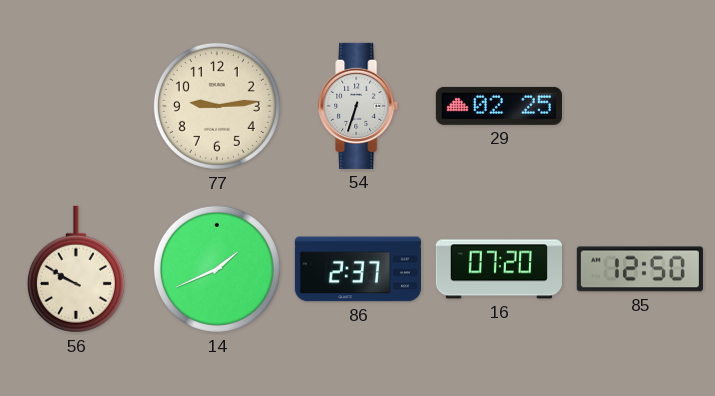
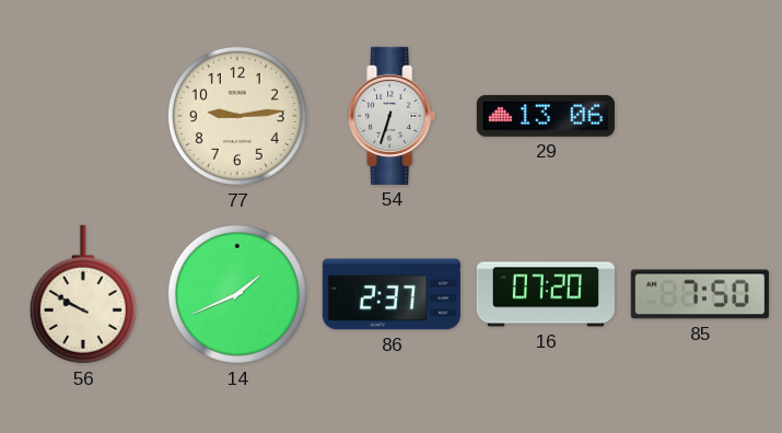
29: 02:25 -> 13:06
85: 12:50 -> 7:50
